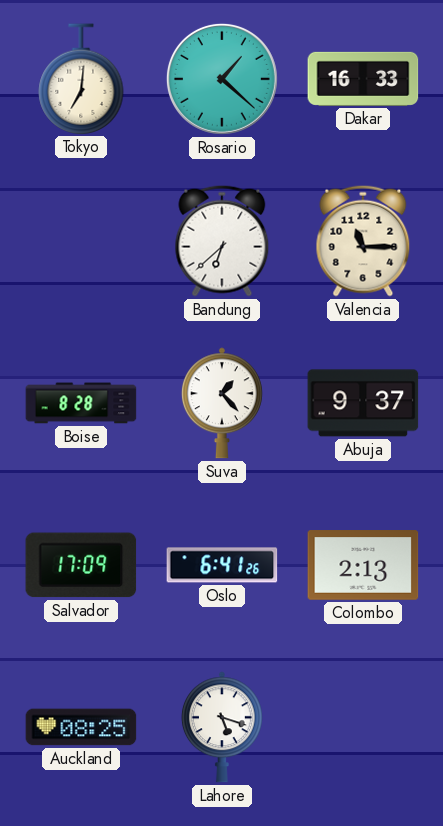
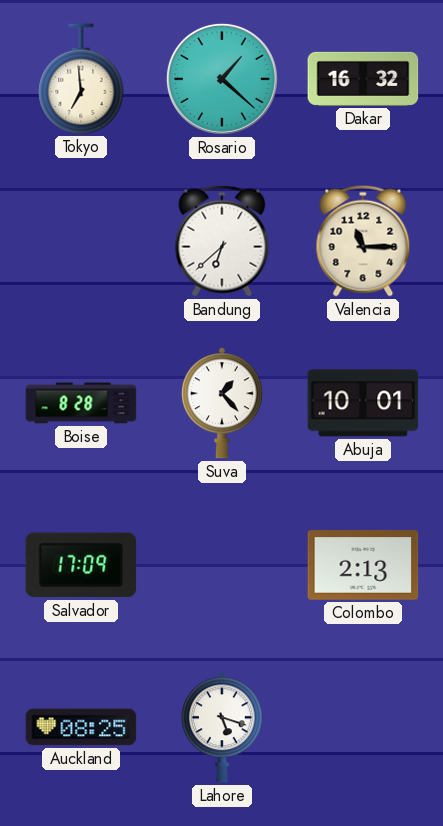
Tokyo: 7:01 -> 6:59
Dakar: 16:33 -> 16:32
Abuja: 9:37 -> 10:01
Oslo: 6:41 -> none
